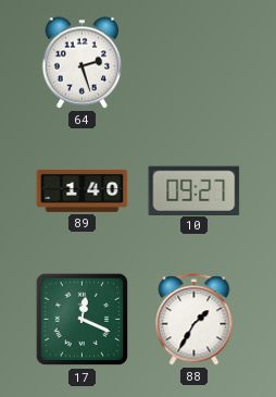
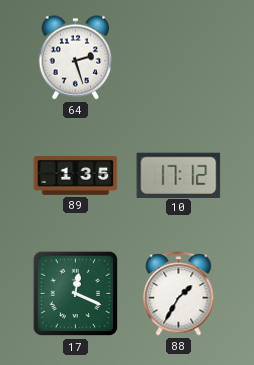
89: 1:40 -> 1:35
10: 09:27 -> 17:12
